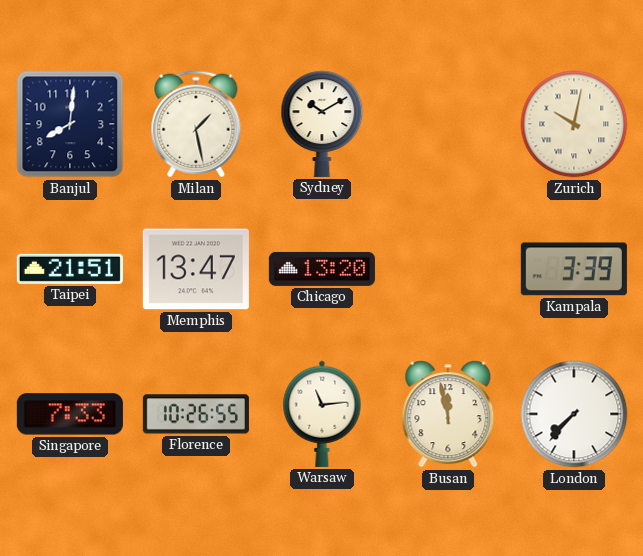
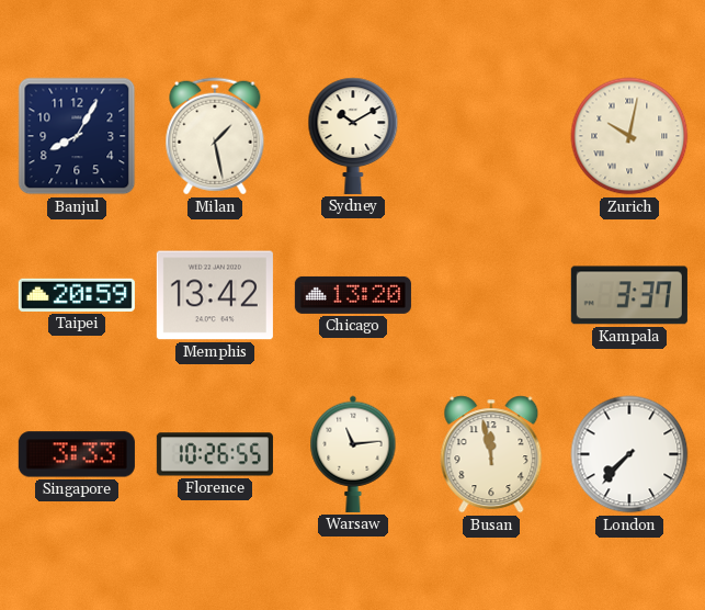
Banjul: 8:01 -> 8:05
Taipei: 21:51 -> 20:59
Memphis: 13:47 -> 13:42
Kampala: 3:39 -> 3:37
Singapore: 7:33 -> 3:33
